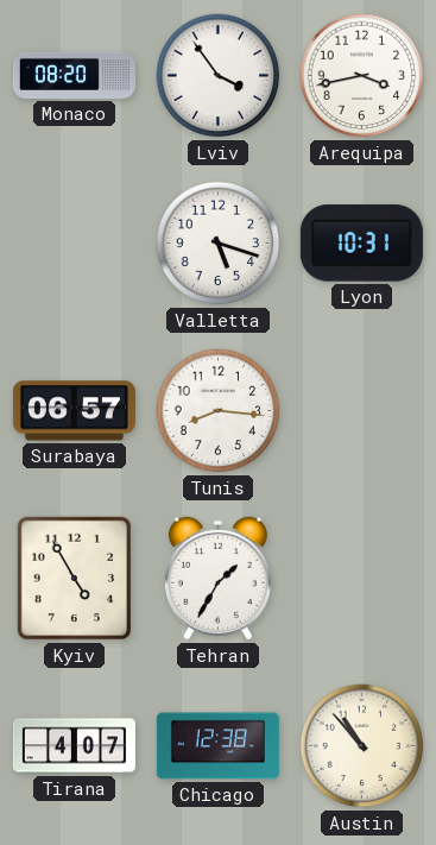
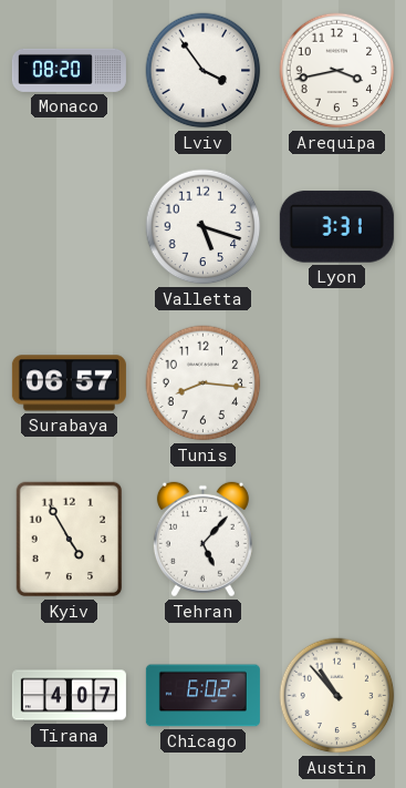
Lyon: 10:31 -> 3:31
Tehran: 1:35 -> 5:07
Chicago: 12:38 -> 6:02
